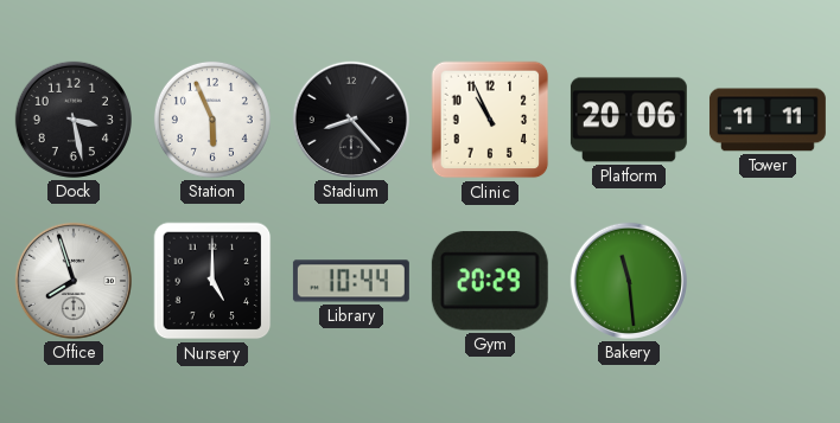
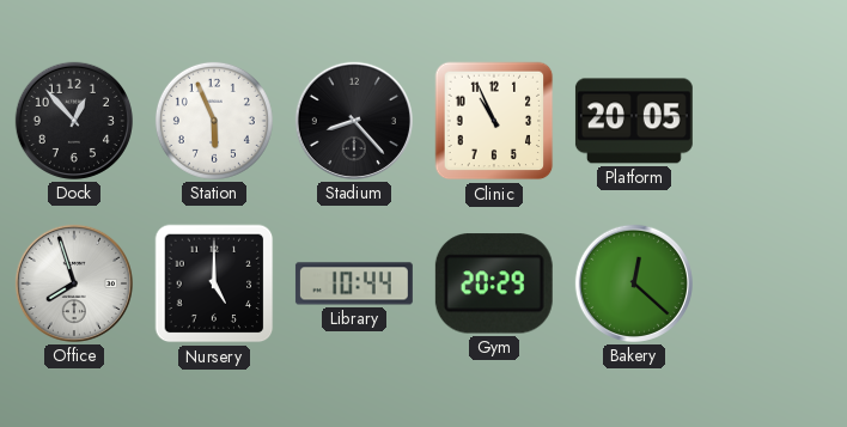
Dock: 3:28 -> 12:53
Platform: 20:06 -> 20:05
Tower: 11:11 -> none
Bakery: 11:29 -> 12:22
